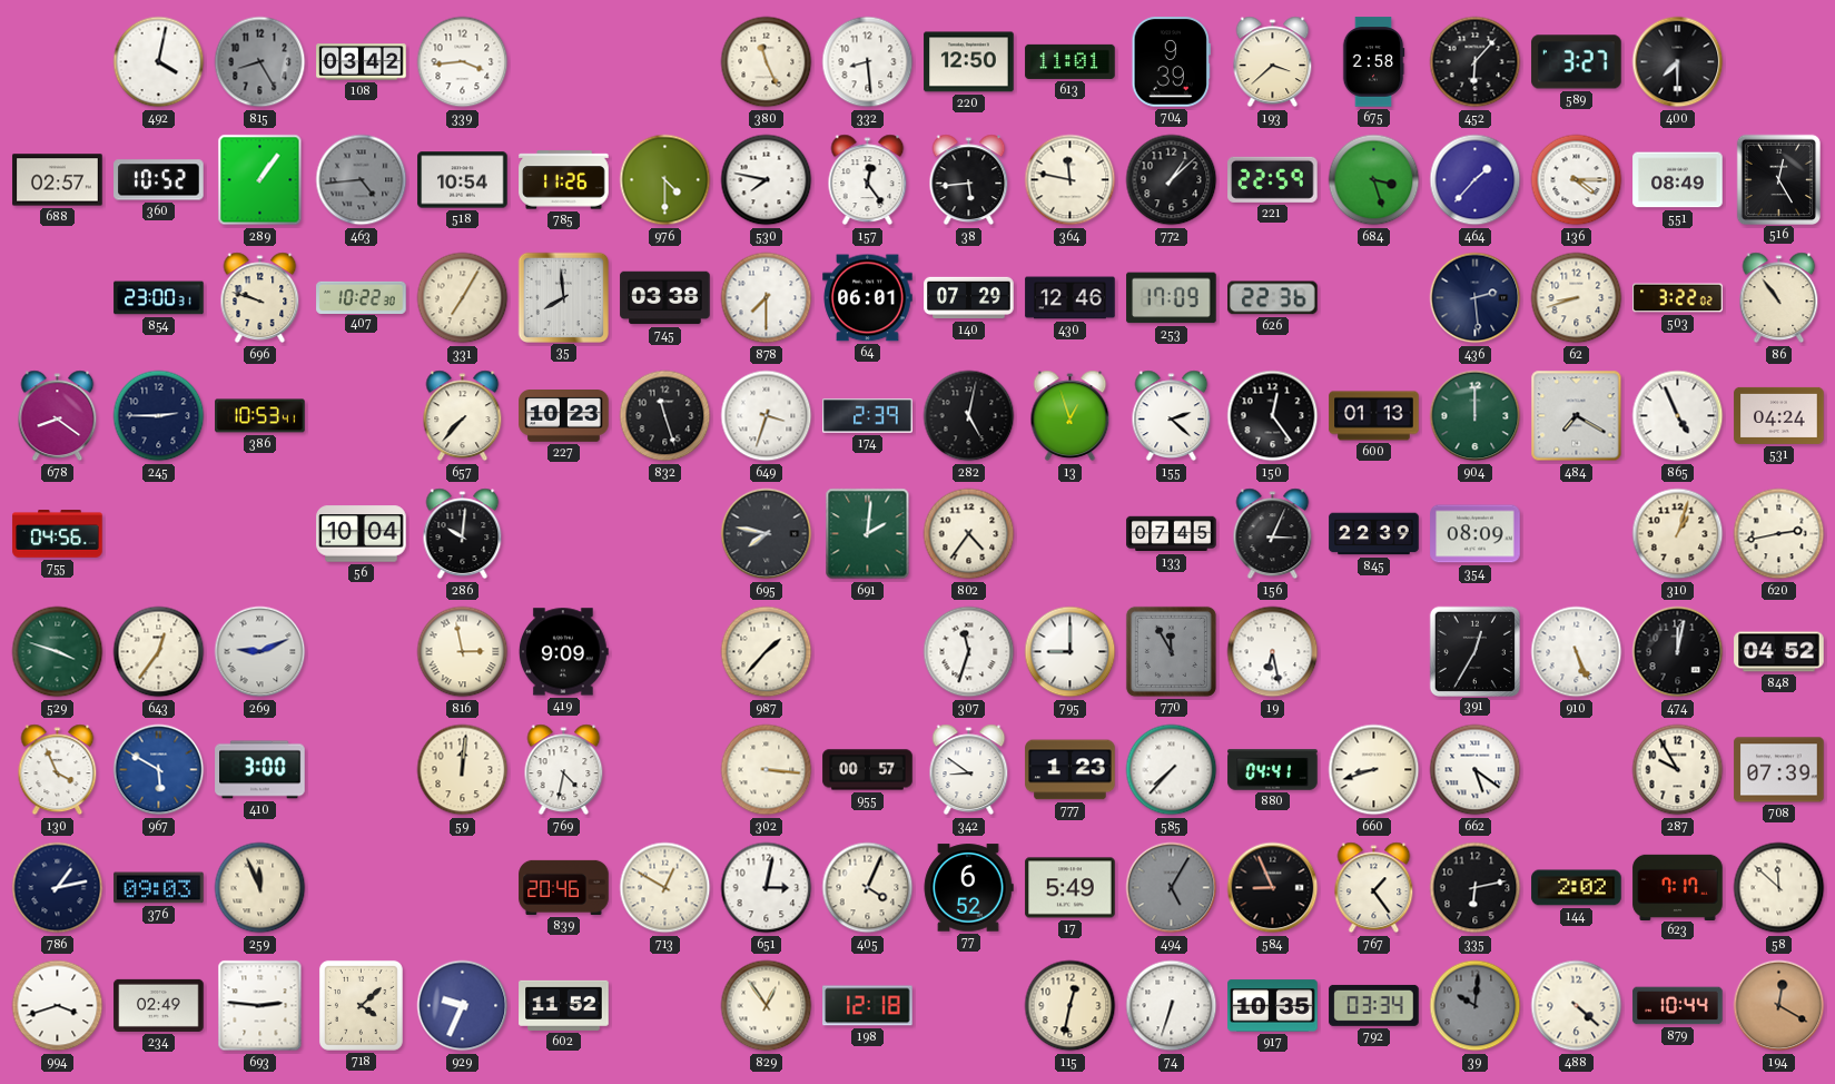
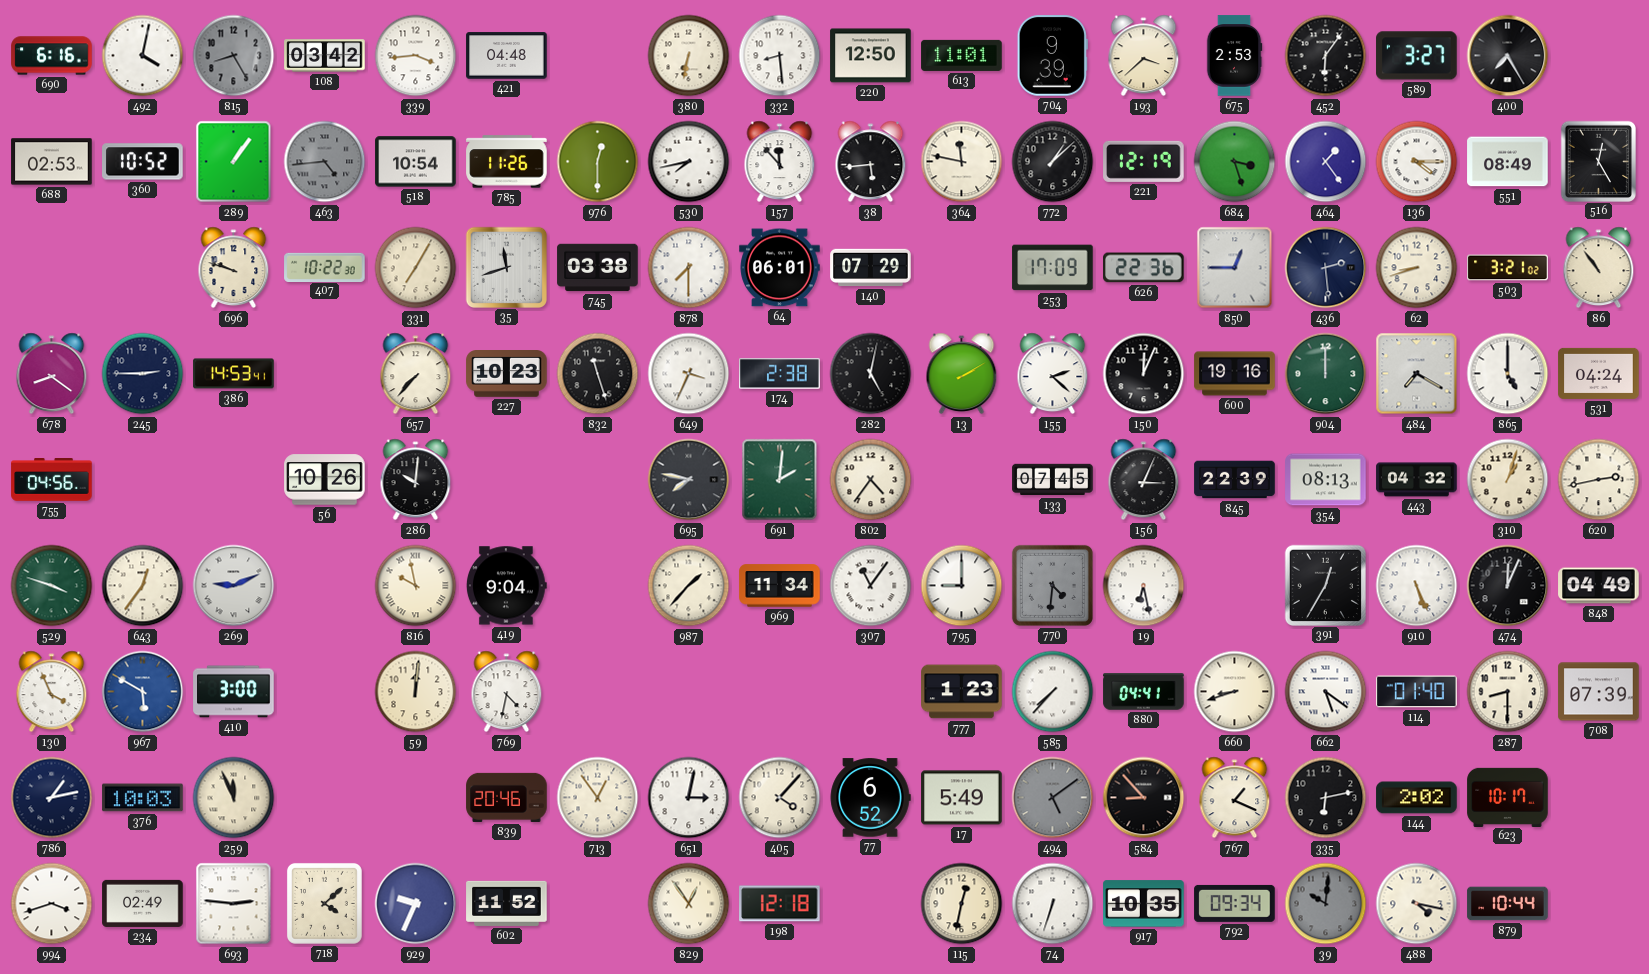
690: none -> 6:16
421: none -> 04:48
380: 11:26 -> 6:32
675: 2:58 -> 2:53
452: 6:07 -> 6:06
400: 7:30 -> 7:25
688: 02:57 -> 02:53
976: 4:30 -> 12:30
530: 7:47 -> 7:43
157: 12:24 -> 11:53
221: 22:59 -> 12:19
464: 1:37 -> 1:24
854: 23:00 -> none
35: 7:59 -> 11:42
430: 12:46 -> none
850: none -> 12:45
503: 3:22 -> 3:21
386: 10:53 -> 14:53
649: 3:33 -> 3:34
174: 2:39 -> 2:38
13: 12:57 -> 2:10
150: 12:24 -> 12:04
600: 01:13 -> 19:16
865: 4:56 -> 5:00
56: 10:04 -> 10:26
354: 08:09 -> 08:13
443: none -> 04:32
816: 2:58 -> 9:58
419: 9:09 -> 9:04
969: none -> 11:34
307: 11:33 -> 11:06
770: 11:55 -> 4:31
474: 12:02 -> 12:04
848: 04:52 -> 04:49
302: 3:16 -> none
955: 00:57 -> none
342: 8:51 -> none
114: none -> 01:40
287: 9:55 -> 8:30
376: 09:03 -> 10:03
713: 12:50 -> 12:54
405: 4:04 -> 4:07
494: 5:05 -> 5:09
584: 8:56 -> 8:53
767: 1:24 -> 1:19
623: 7:17 -> 10:17
58: 11:52 -> none
792: 03:34 -> 09:34
488: 4:22 -> 4:17
194: 12:20 -> none
